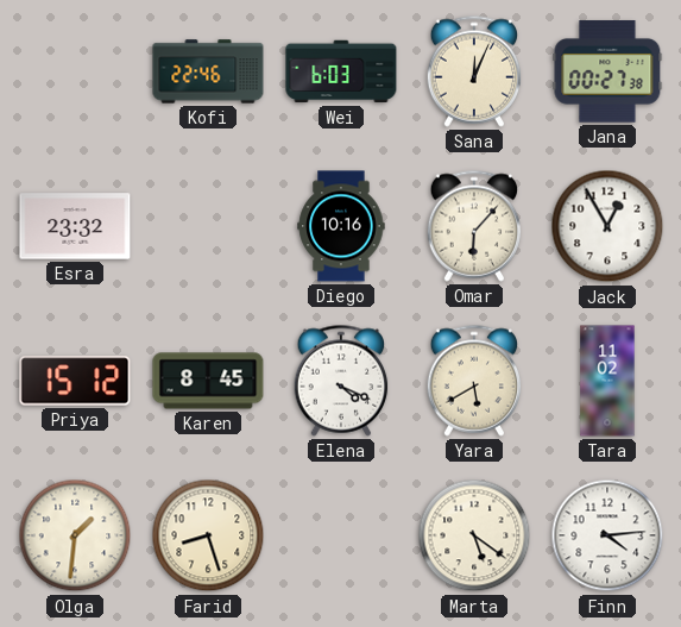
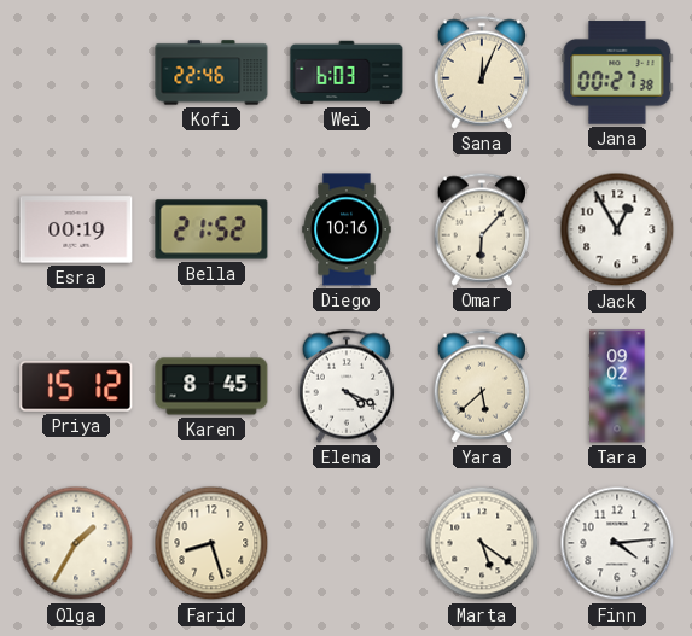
Esra: 23:32 -> 00:19
Bella: none -> 21:52
Yara: 5:40 -> 5:38
Tara: 11:02 -> 09:02
Olga: 1:31 -> 1:35
